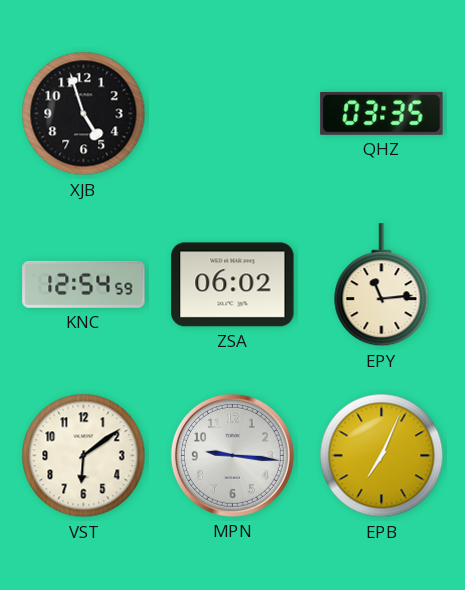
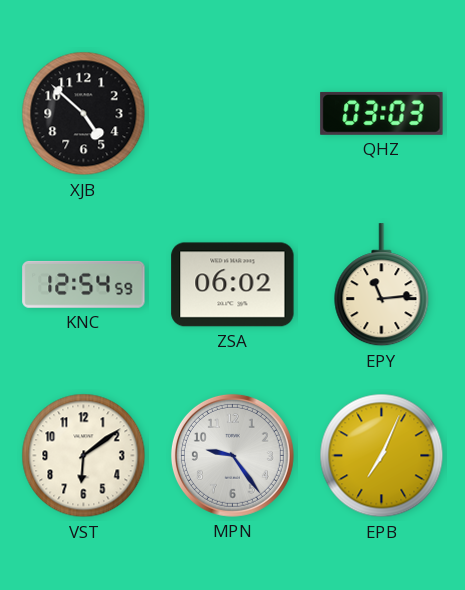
XJB: 4:57 -> 4:52
QHZ: 03:35 -> 03:03
MPN: 9:16 -> 9:24
